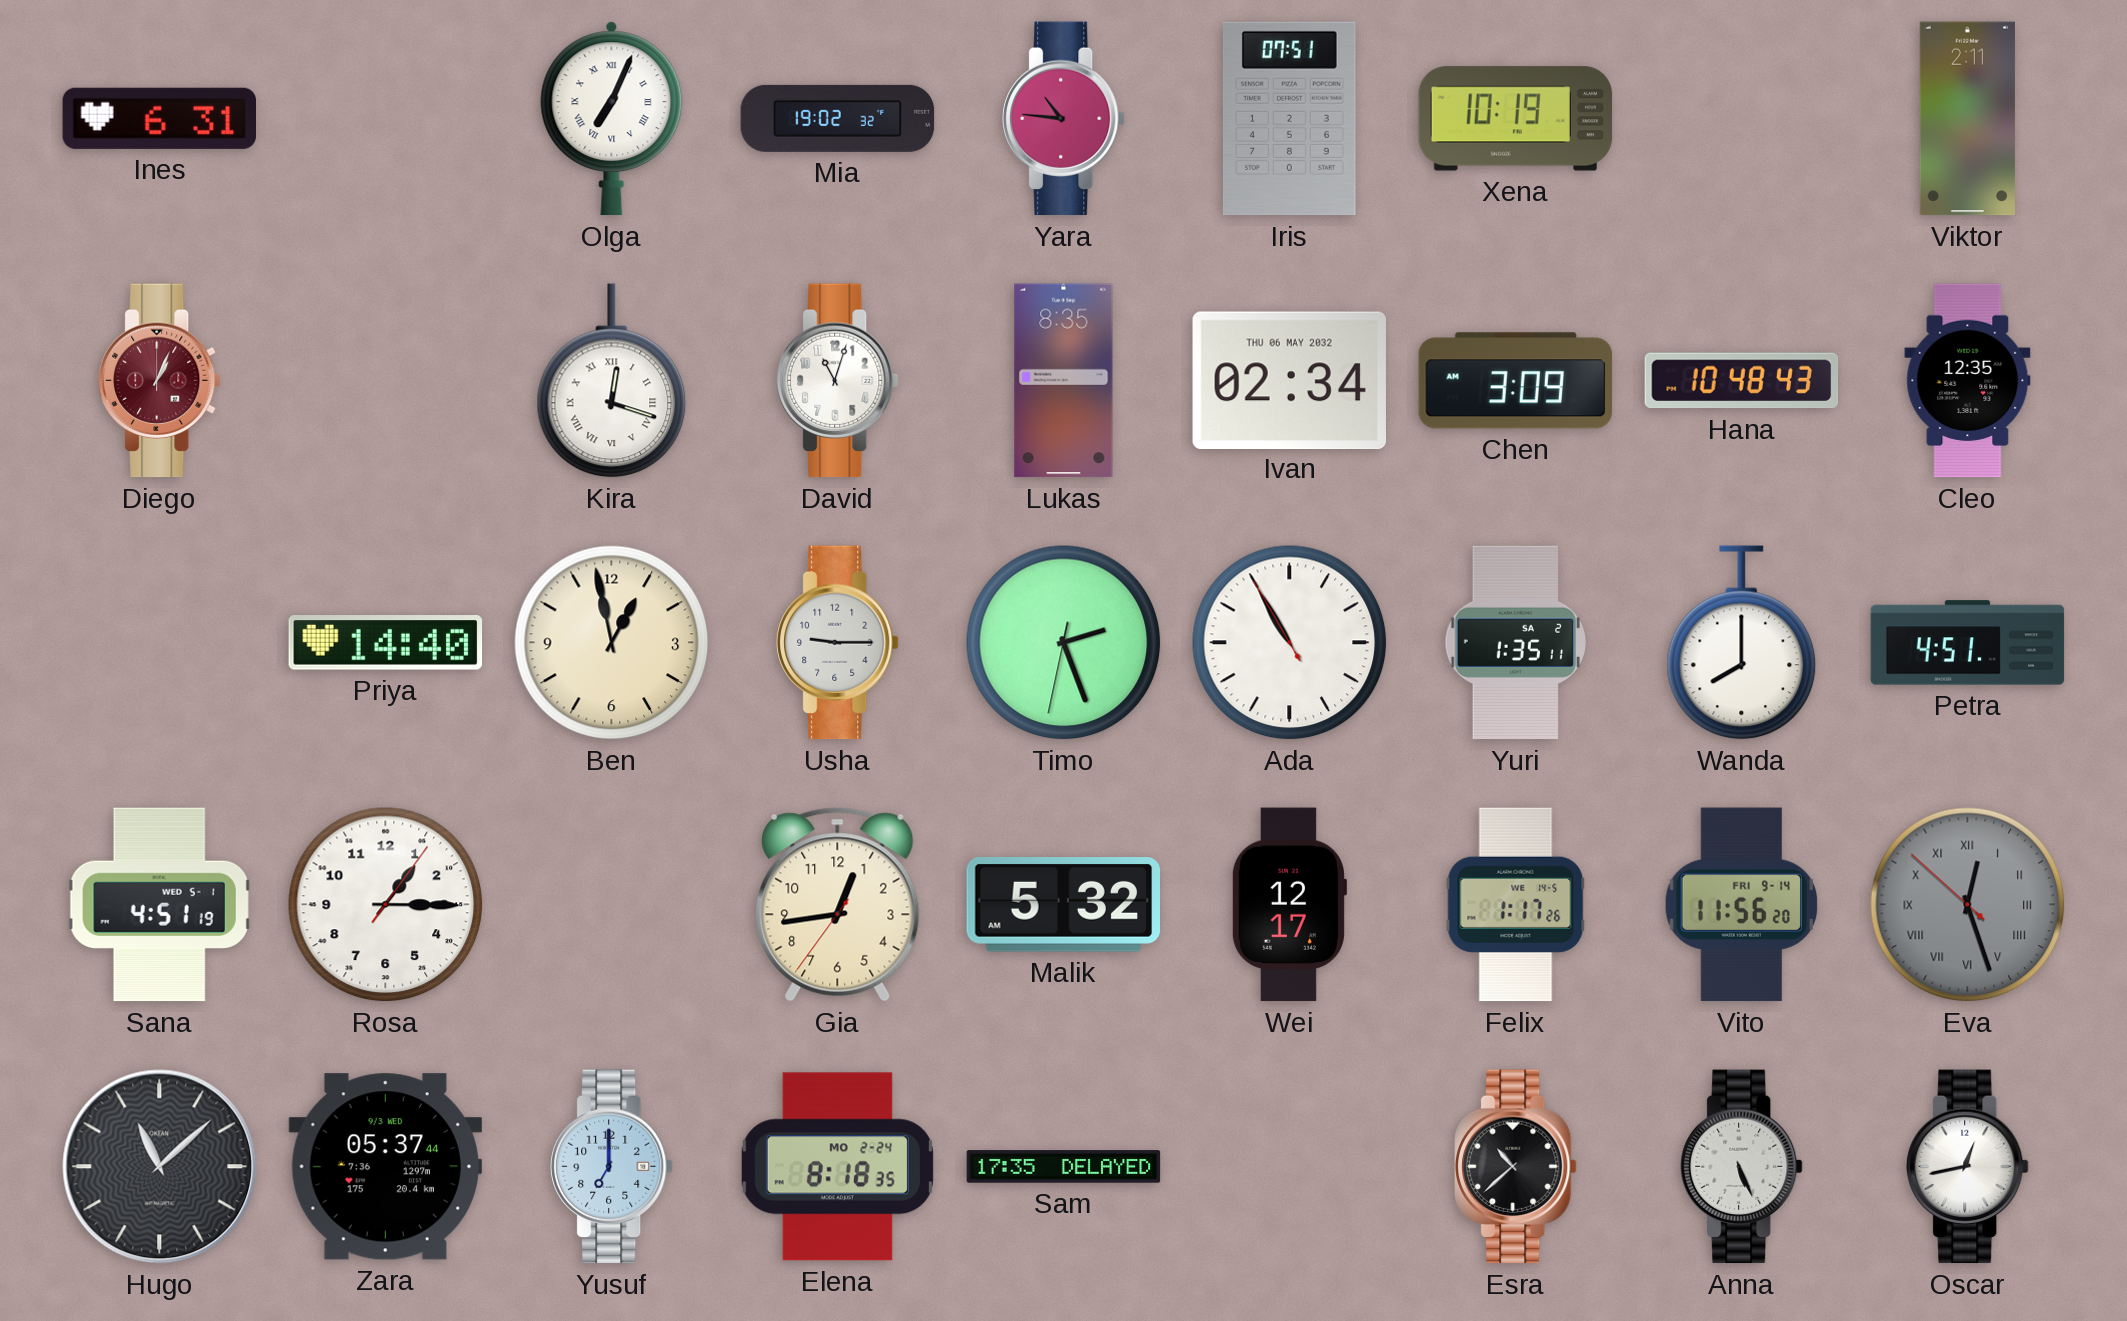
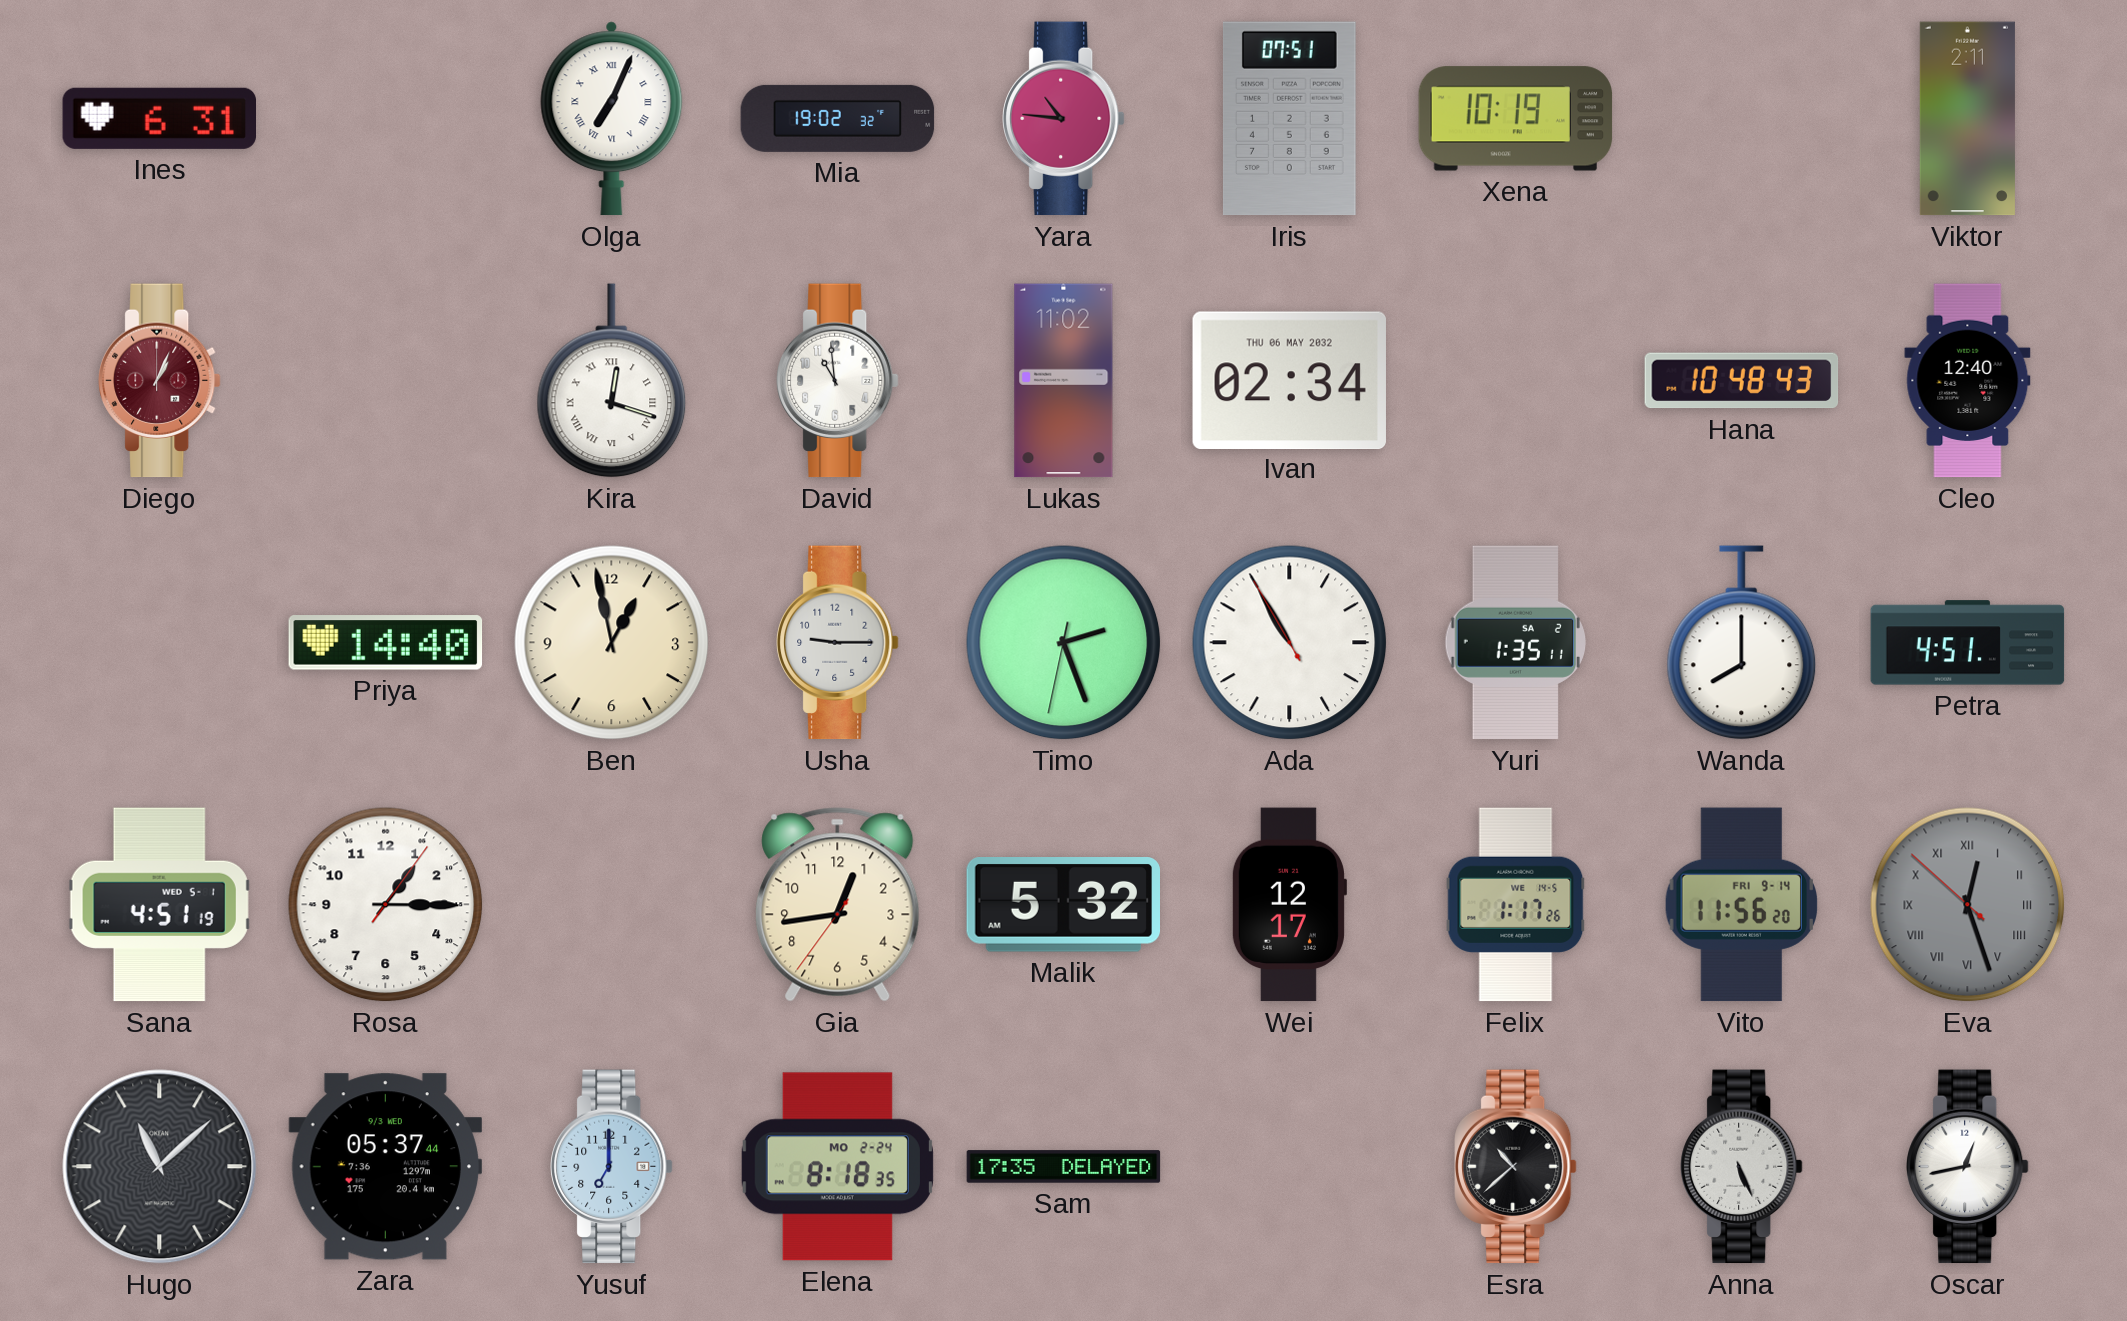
David: 11:03 -> 10:59
Lukas: 8:35 -> 11:02
Chen: 3:09 -> none
Cleo: 12:35 -> 12:40
